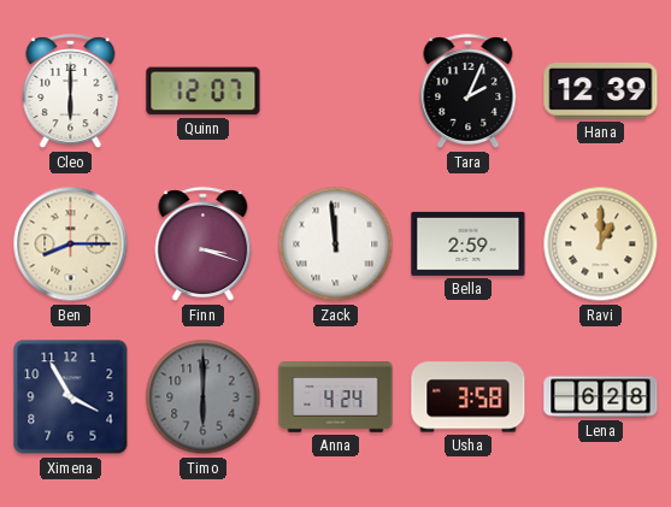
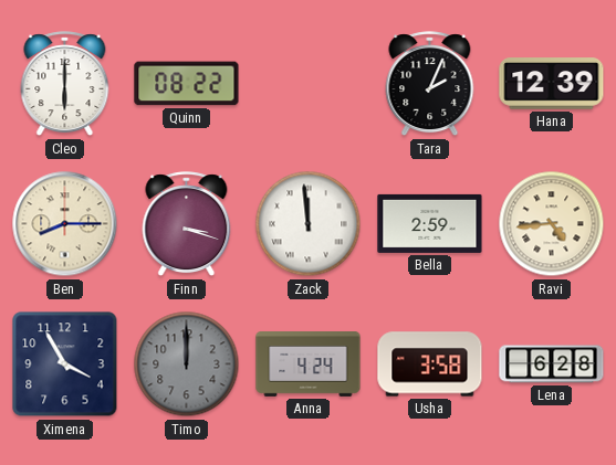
Quinn: 12:07 -> 08:22
Ravi: 1:00 -> 4:44
Timo: 6:00 -> 12:00
